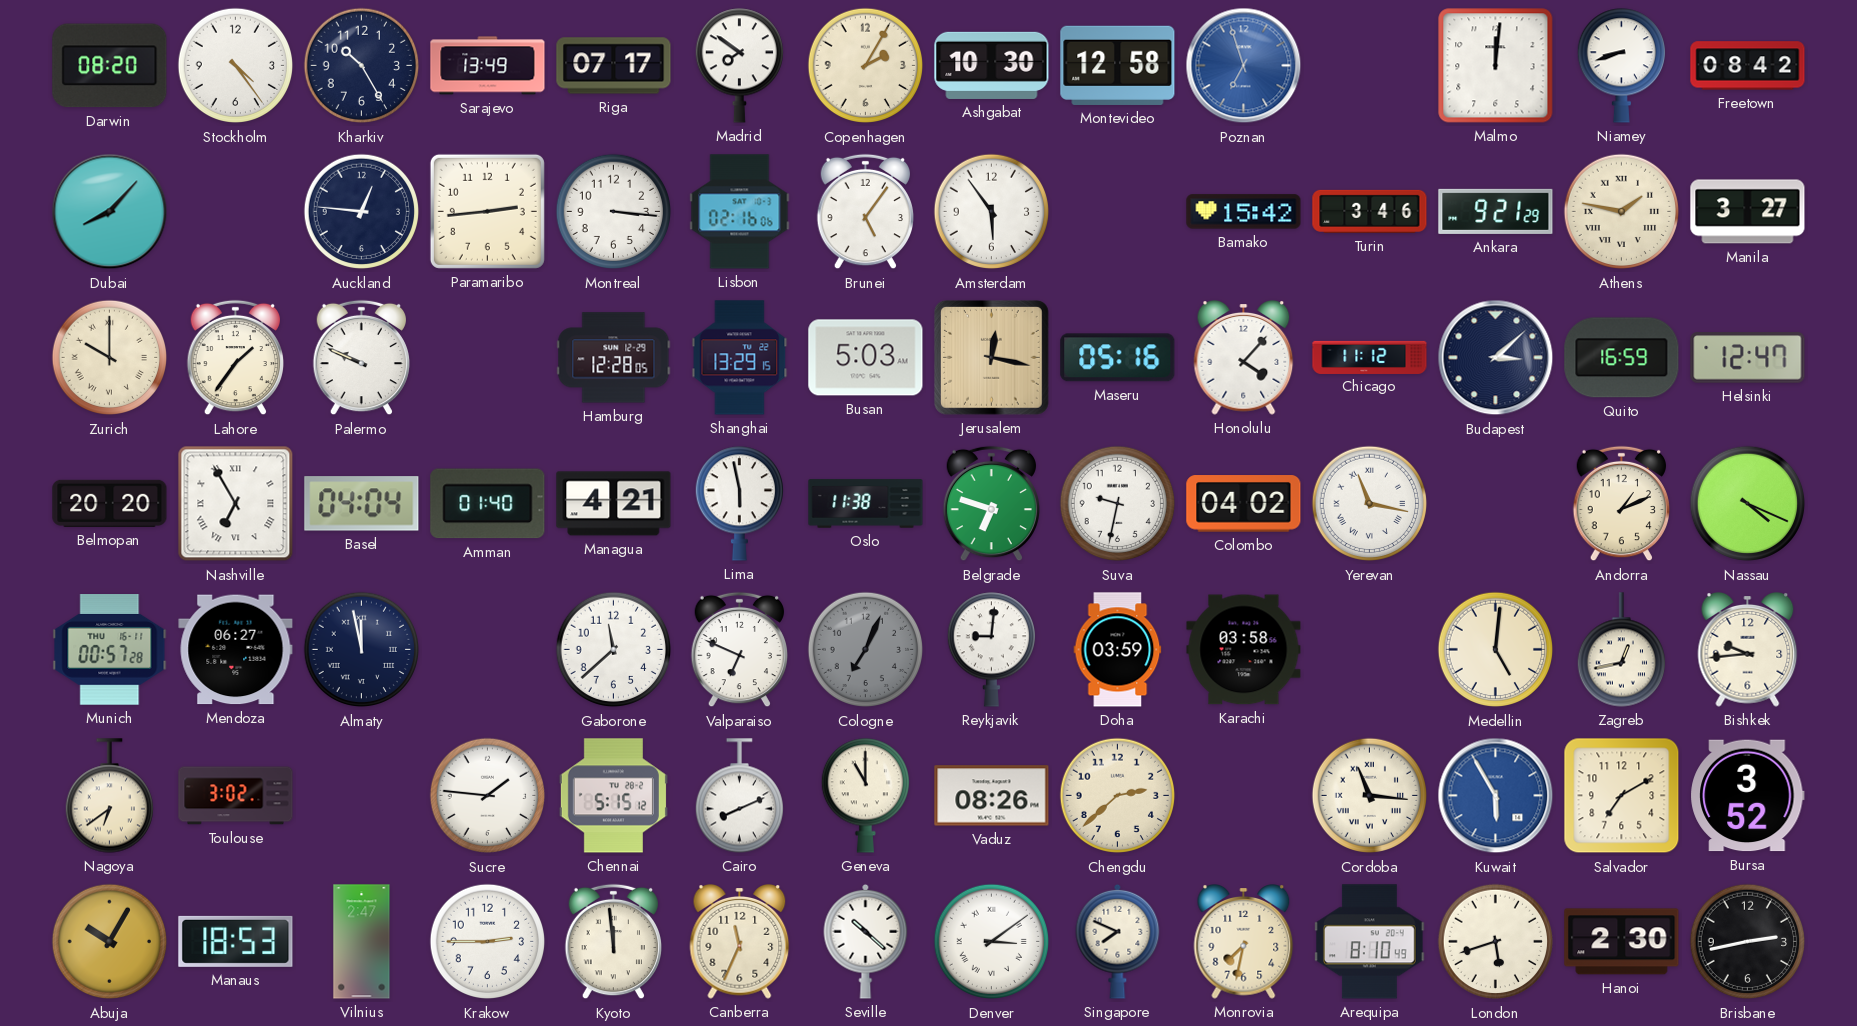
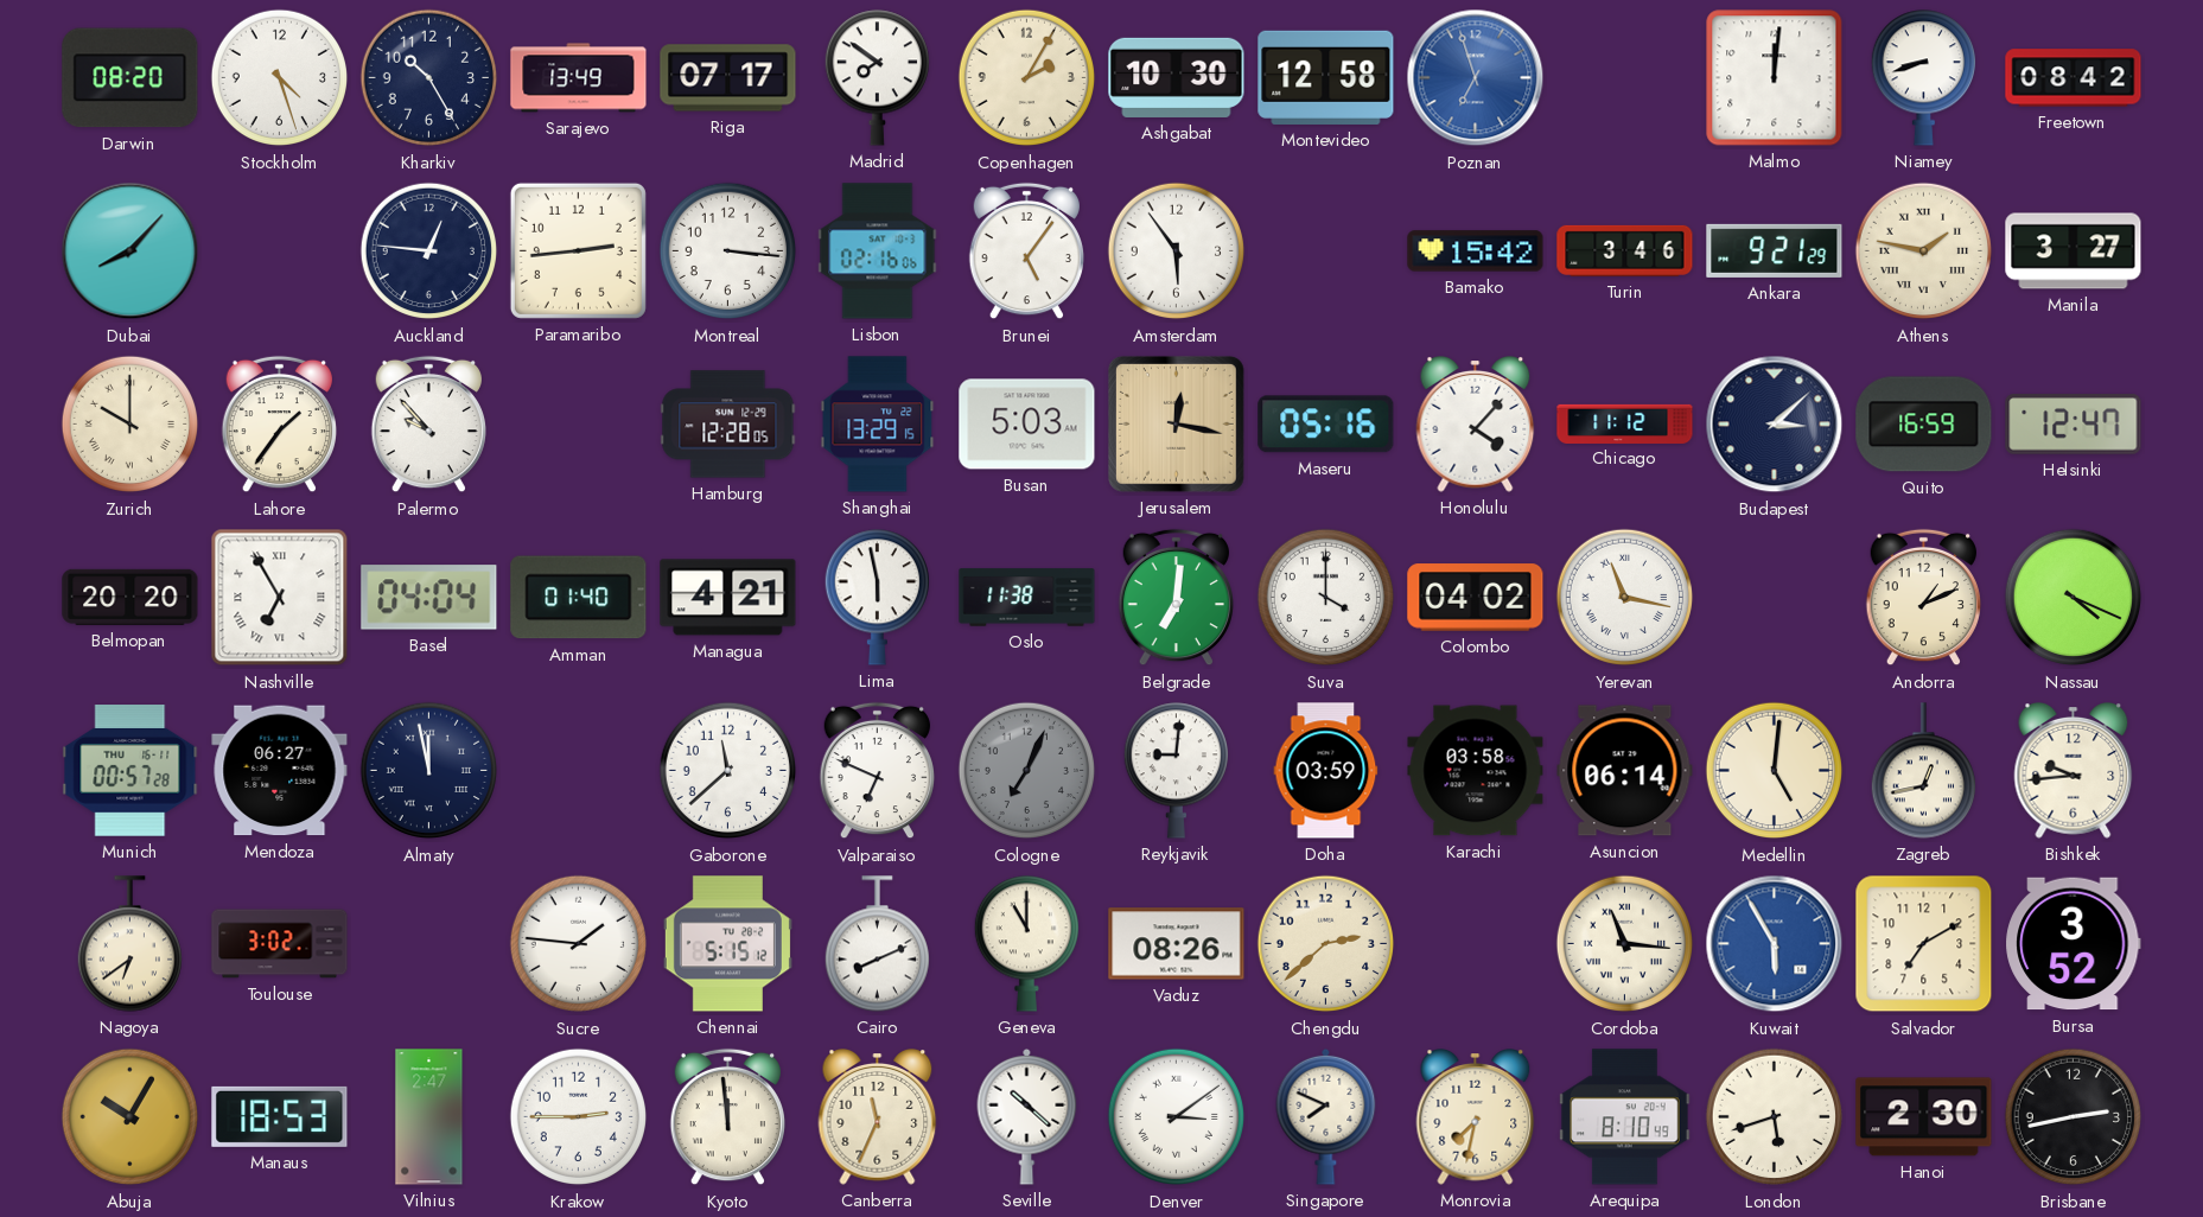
Stockholm: 4:24 -> 4:27
Palermo: 9:49 -> 9:53
Belgrade: 6:48 -> 7:01
Suva: 9:32 -> 4:00
Asuncion: none -> 06:14
